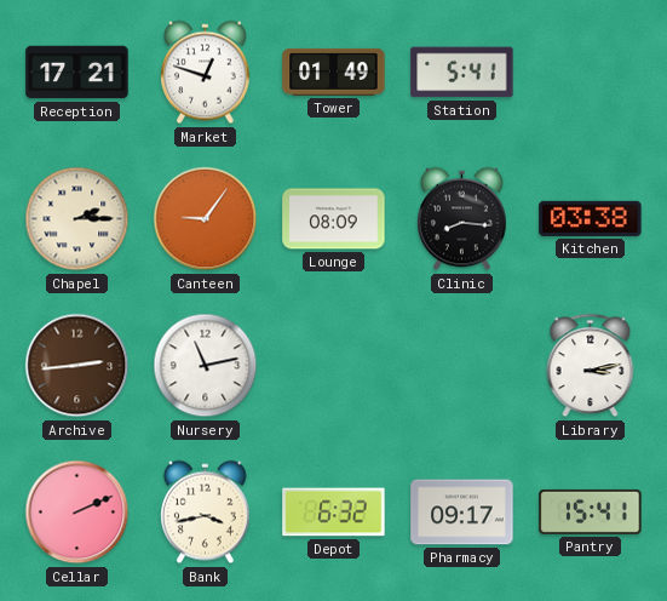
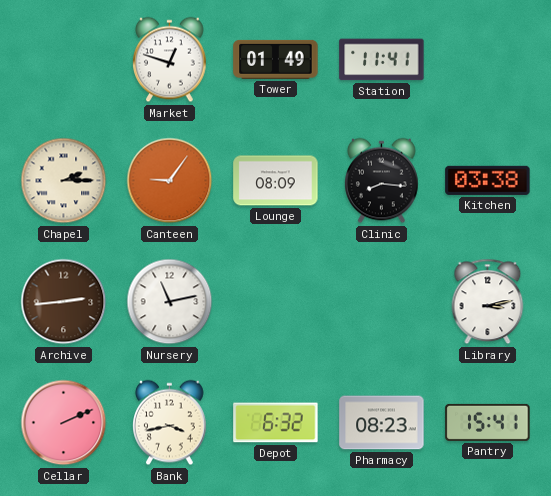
Reception: 17:21 -> none
Station: 5:41 -> 11:41
Pharmacy: 09:17 -> 08:23
